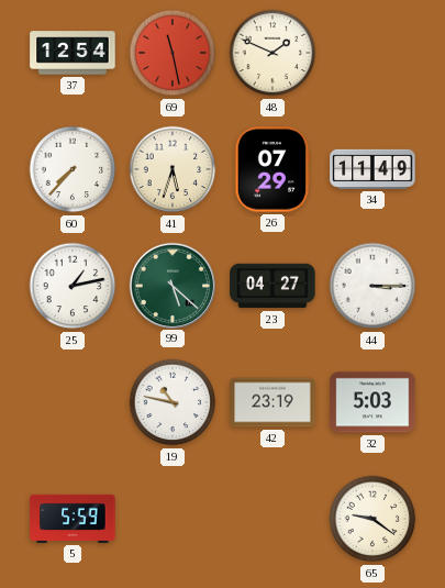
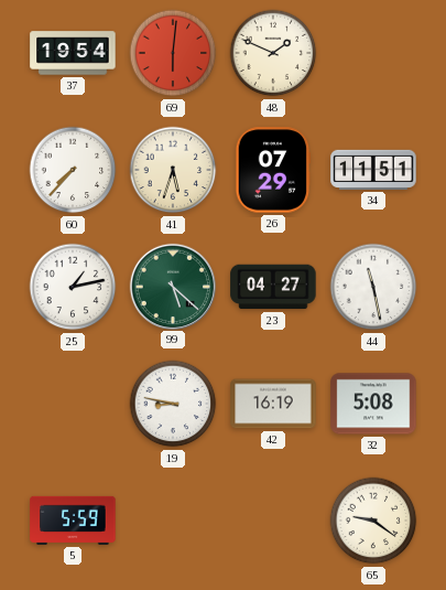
37: 12:54 -> 19:54
69: 11:28 -> 6:01
34: 11:49 -> 11:51
44: 3:15 -> 11:28
19: 10:47 -> 8:47
42: 23:19 -> 16:19
32: 5:03 -> 5:08
